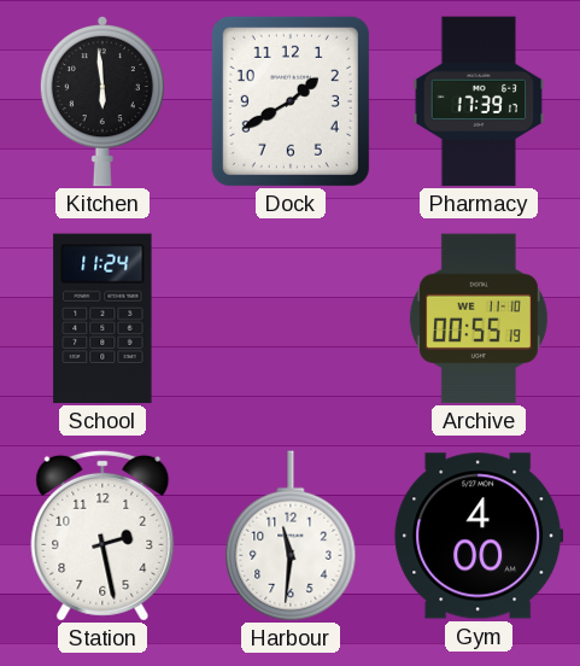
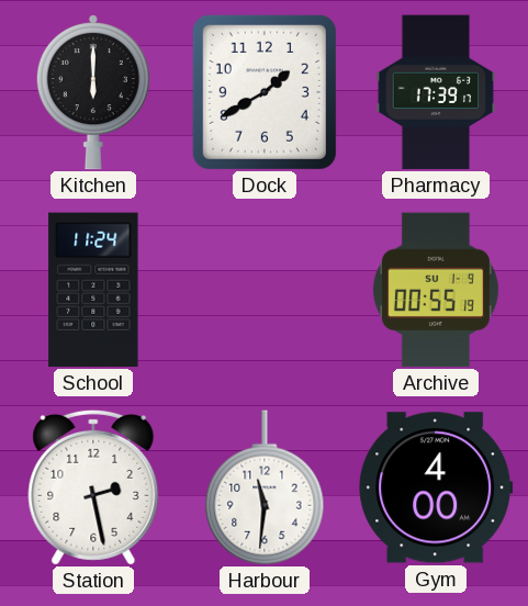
Kitchen: 5:59 -> 6:00
Archive date: WE 11-10 -> SU 1-9
